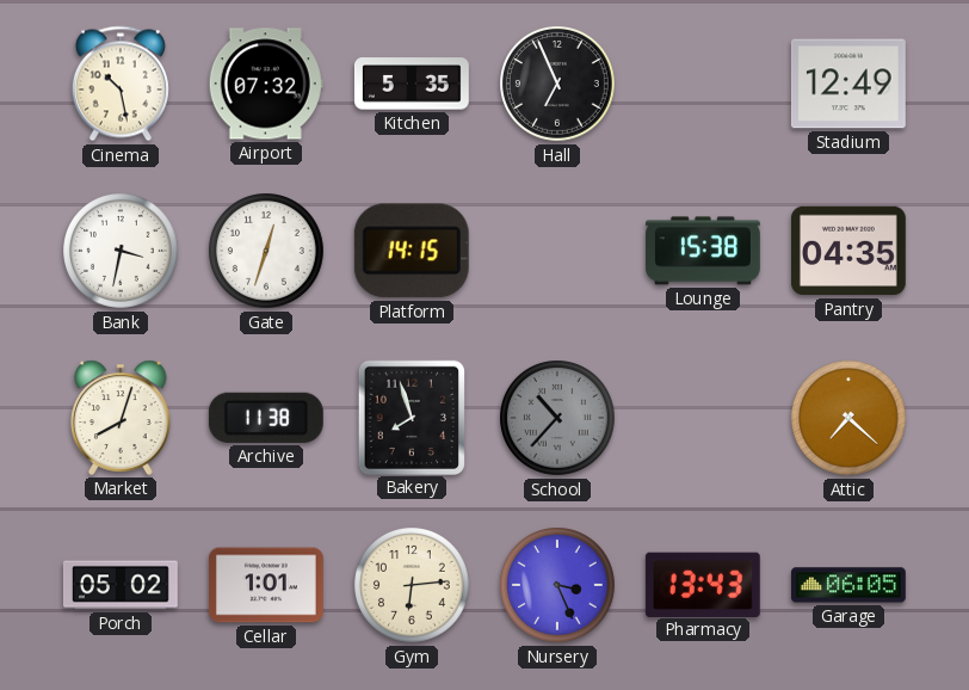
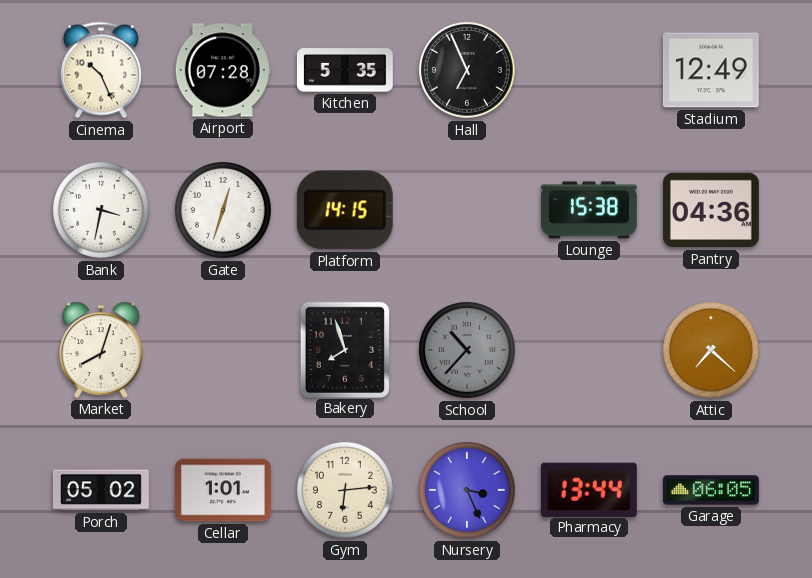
Cinema: 10:28 -> 10:26
Airport: 07:32 -> 07:28
Pantry: 04:35 -> 04:36
Archive: 11:38 -> none
Pharmacy: 13:43 -> 13:44
